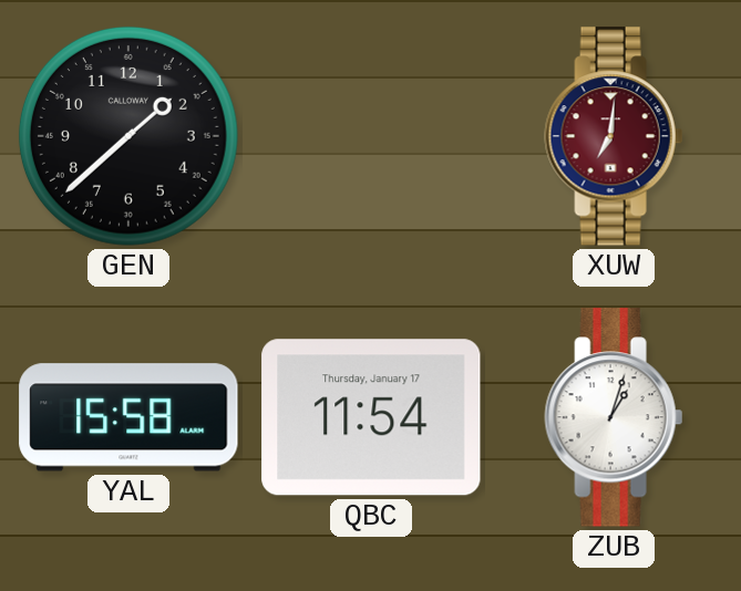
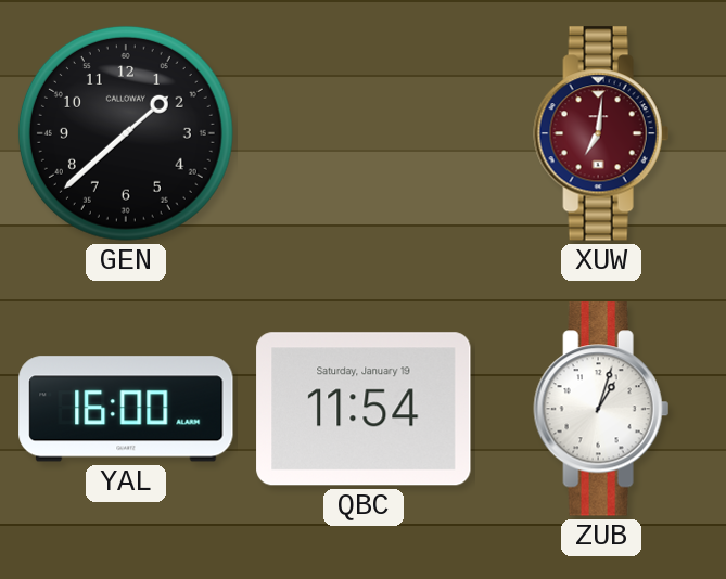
YAL: 15:58 -> 16:00
QBC date: Thursday, January 17 -> Saturday, January 19
